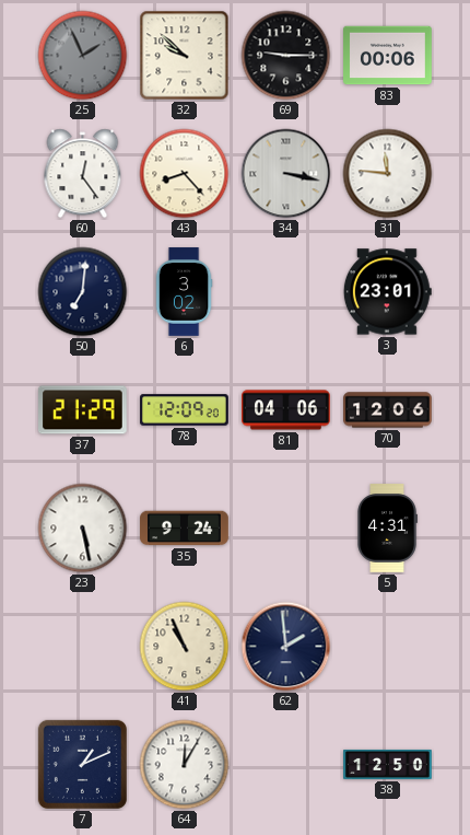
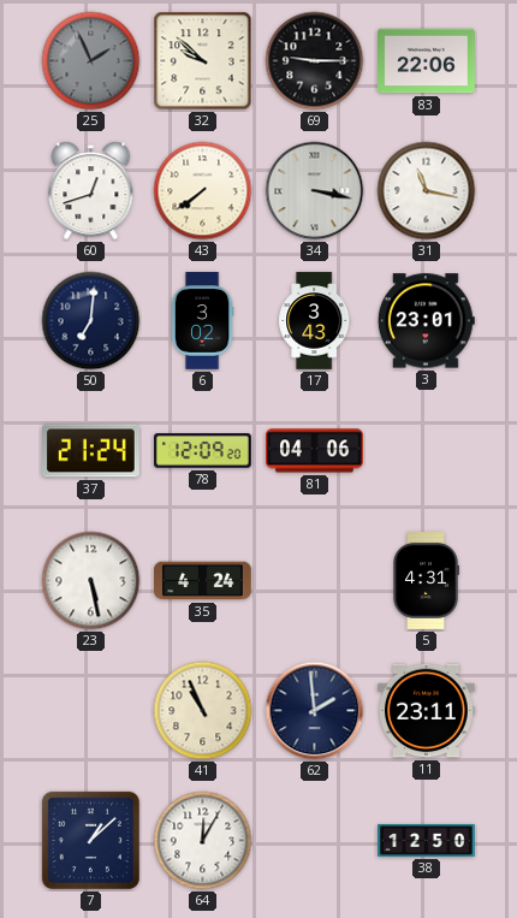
83: 00:06 -> 22:06
60: 12:24 -> 12:42
43: 8:23 -> 7:39
31: 11:46 -> 11:17
17: none -> 3:43
37: 21:29 -> 21:24
70: 12:06 -> none
35: 9:24 -> 4:24
11: none -> 23:11
7: 1:11 -> 1:08
